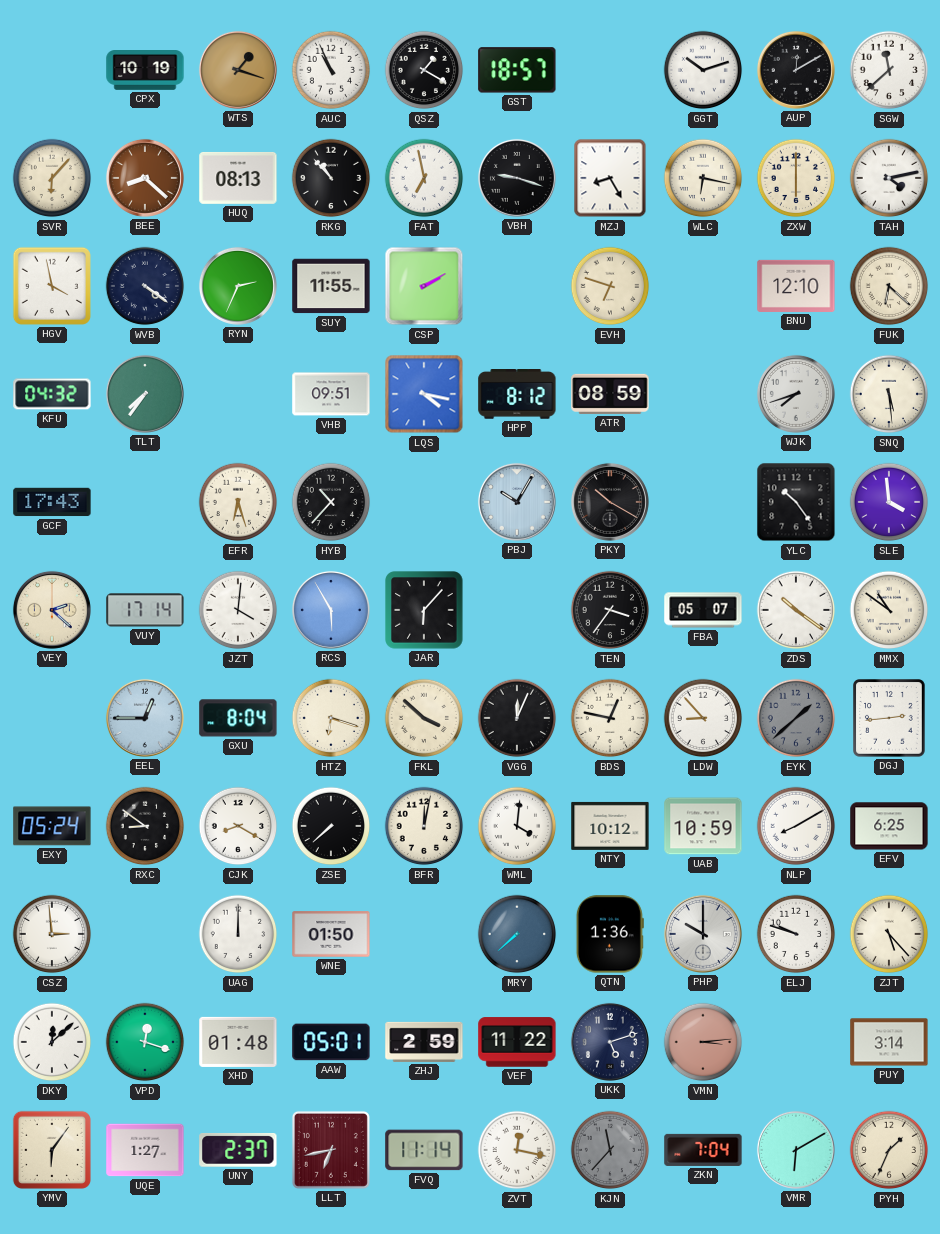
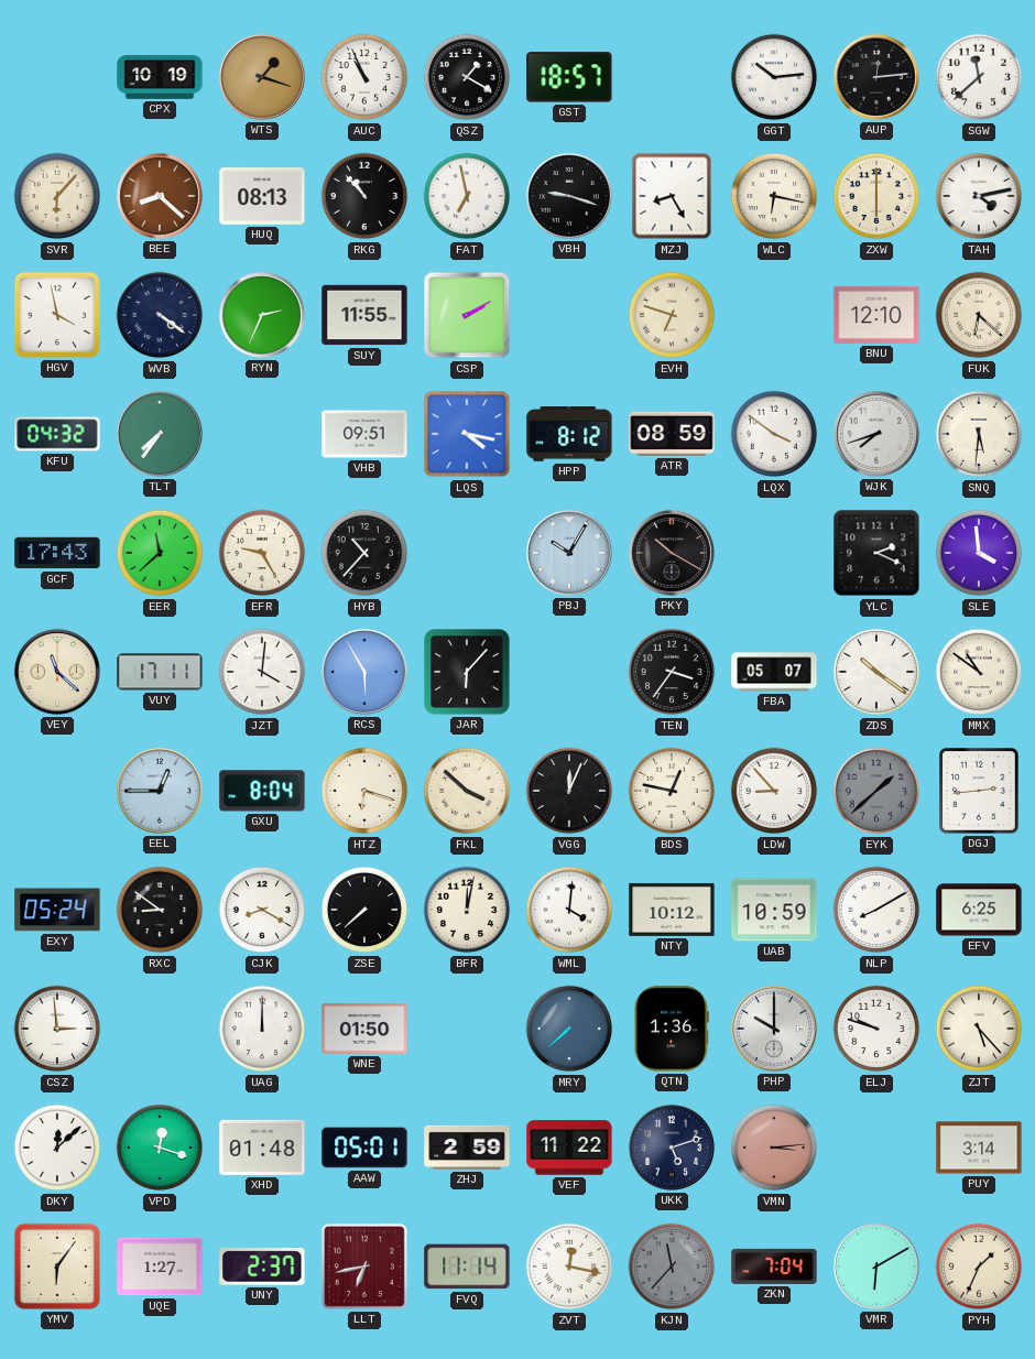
GGT: 10:12 -> 10:14
AUP: 12:10 -> 12:14
LQX: none -> 3:51
SNQ: 5:29 -> 5:31
EER: none -> 11:38
EFR: 6:27 -> 9:25
YLC: 10:24 -> 2:19
VEY: 2:22 -> 11:22
VUY: 17:14 -> 17:11
